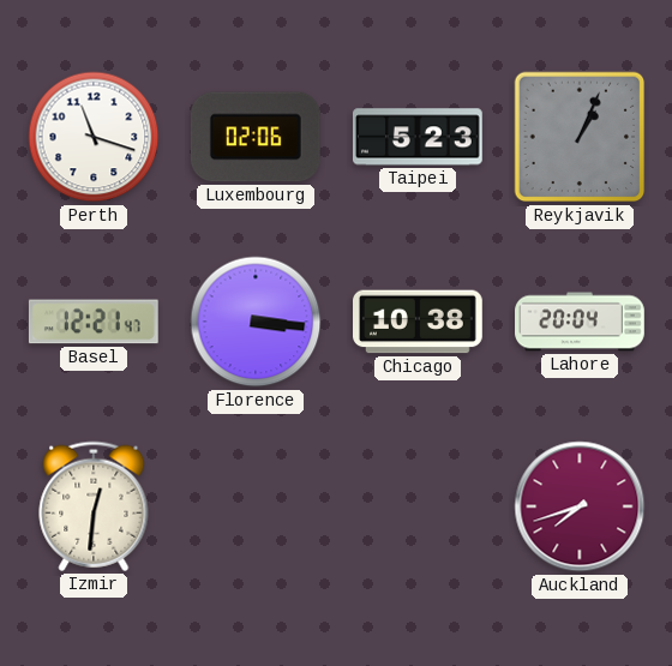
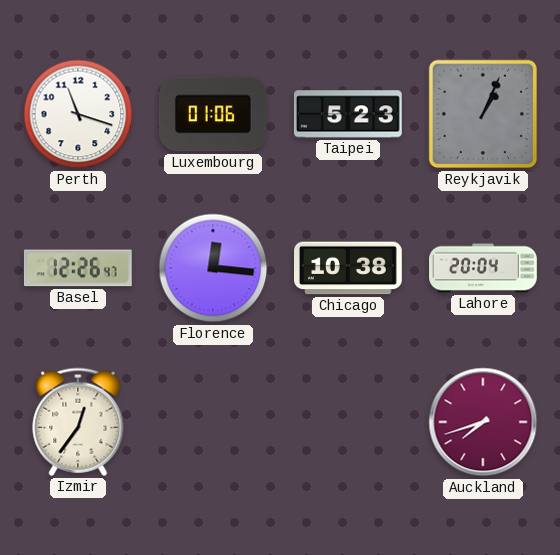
Luxembourg: 02:06 -> 01:06
Basel: 12:21 -> 12:26
Florence: 3:16 -> 12:16
Izmir: 12:31 -> 12:36
